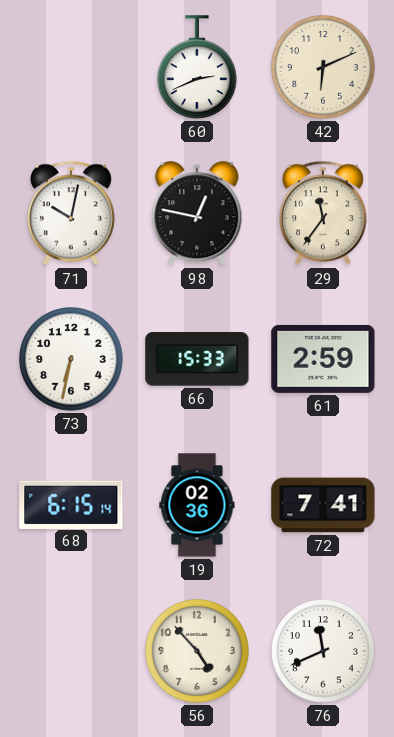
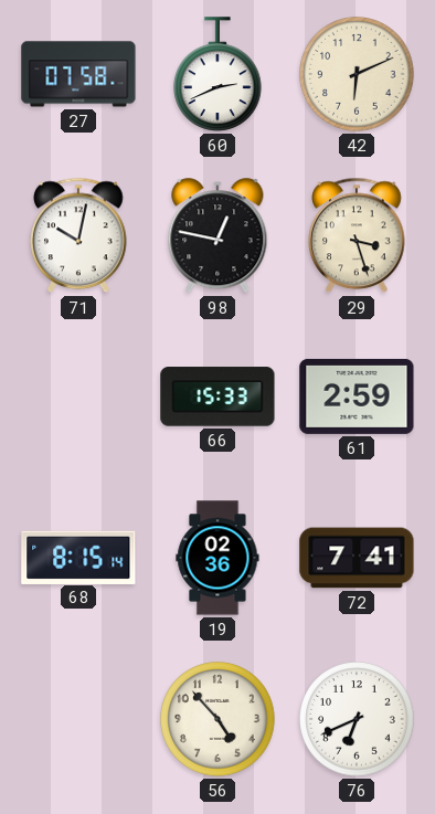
27: none -> 07:58
29: 11:36 -> 3:27
73: 6:32 -> none
68: 6:15 -> 8:15
76: 11:41 -> 6:41
